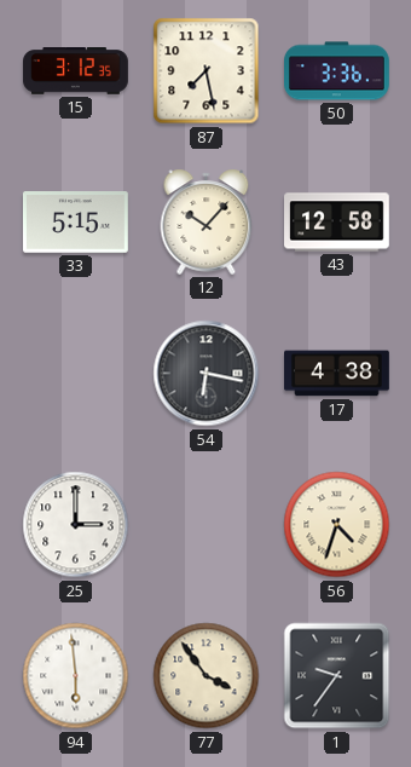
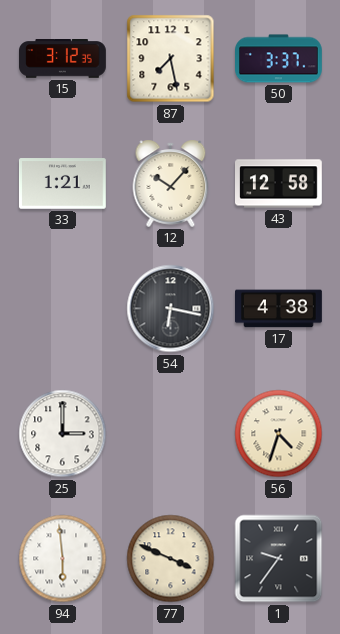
50: 3:36 -> 3:37
33: 5:15 -> 1:21
77: 3:54 -> 3:49
